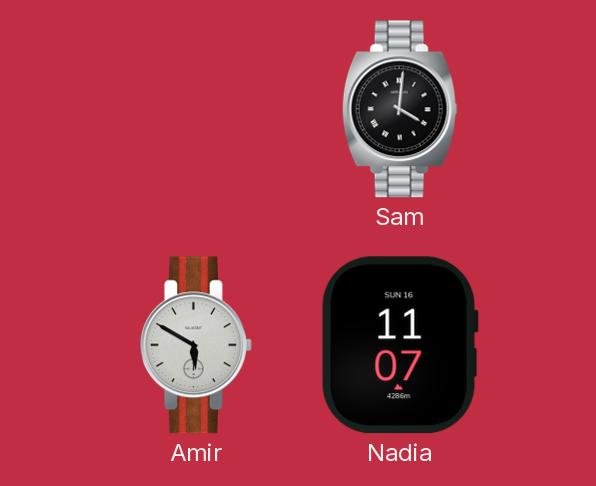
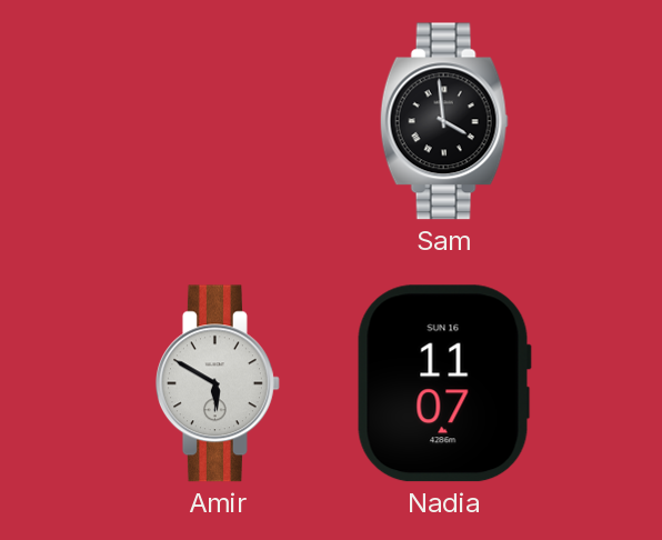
Sam: 4:01 -> 3:59
